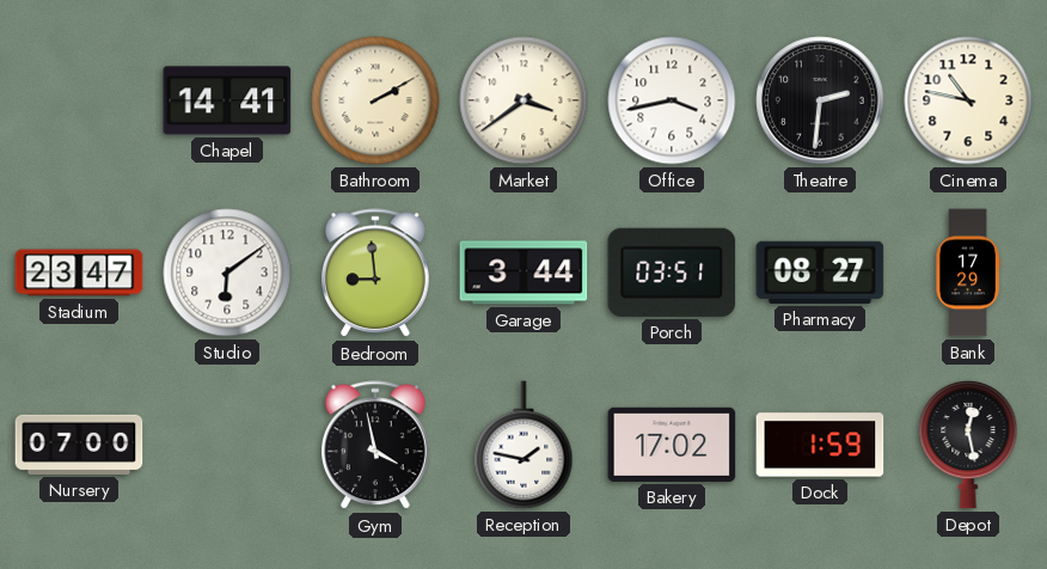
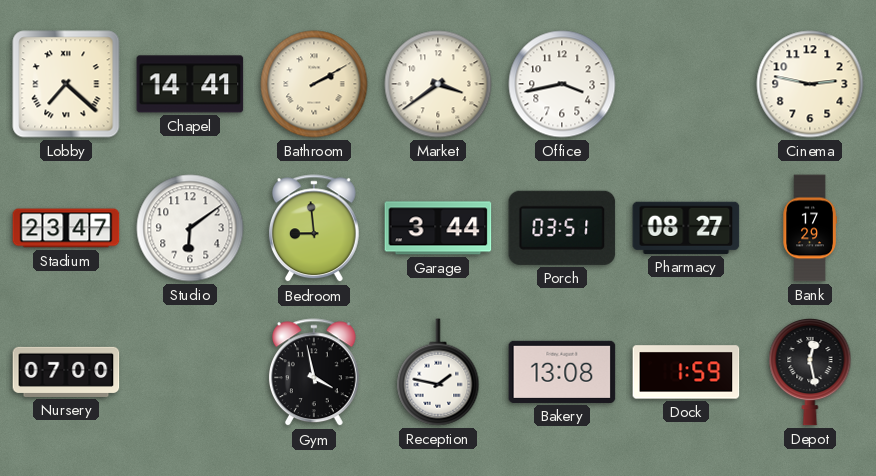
Lobby: none -> 7:22
Theatre: 2:31 -> none
Cinema: 10:47 -> 2:47
Bakery: 17:02 -> 13:08
